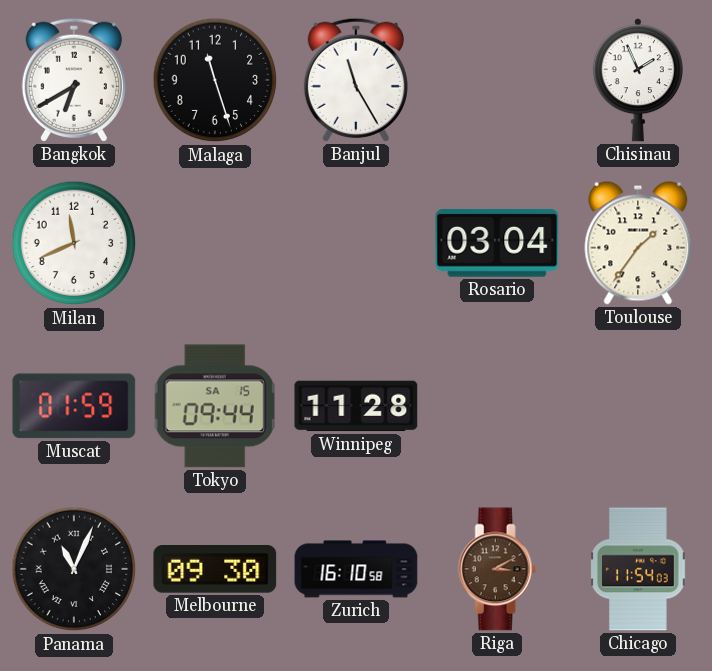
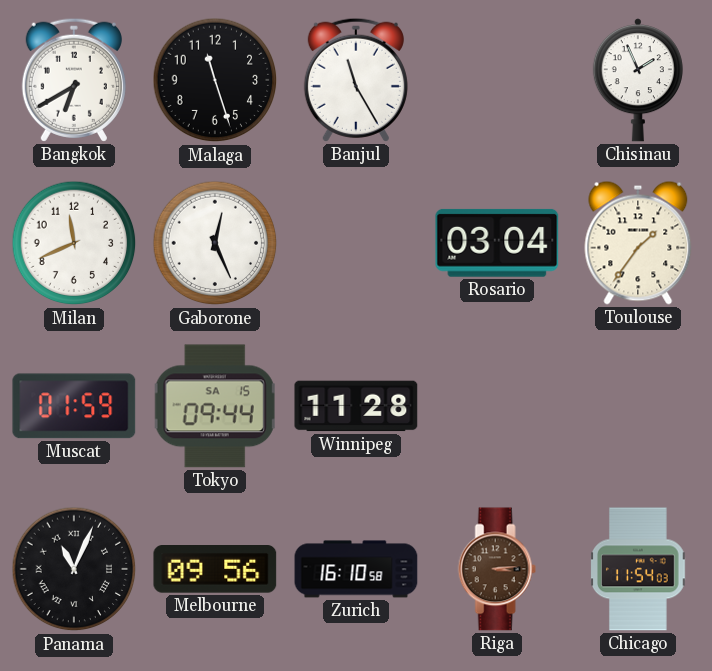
Gaborone: none -> 12:26
Melbourne: 09:30 -> 09:56
Riga: 3:10 -> 3:14
